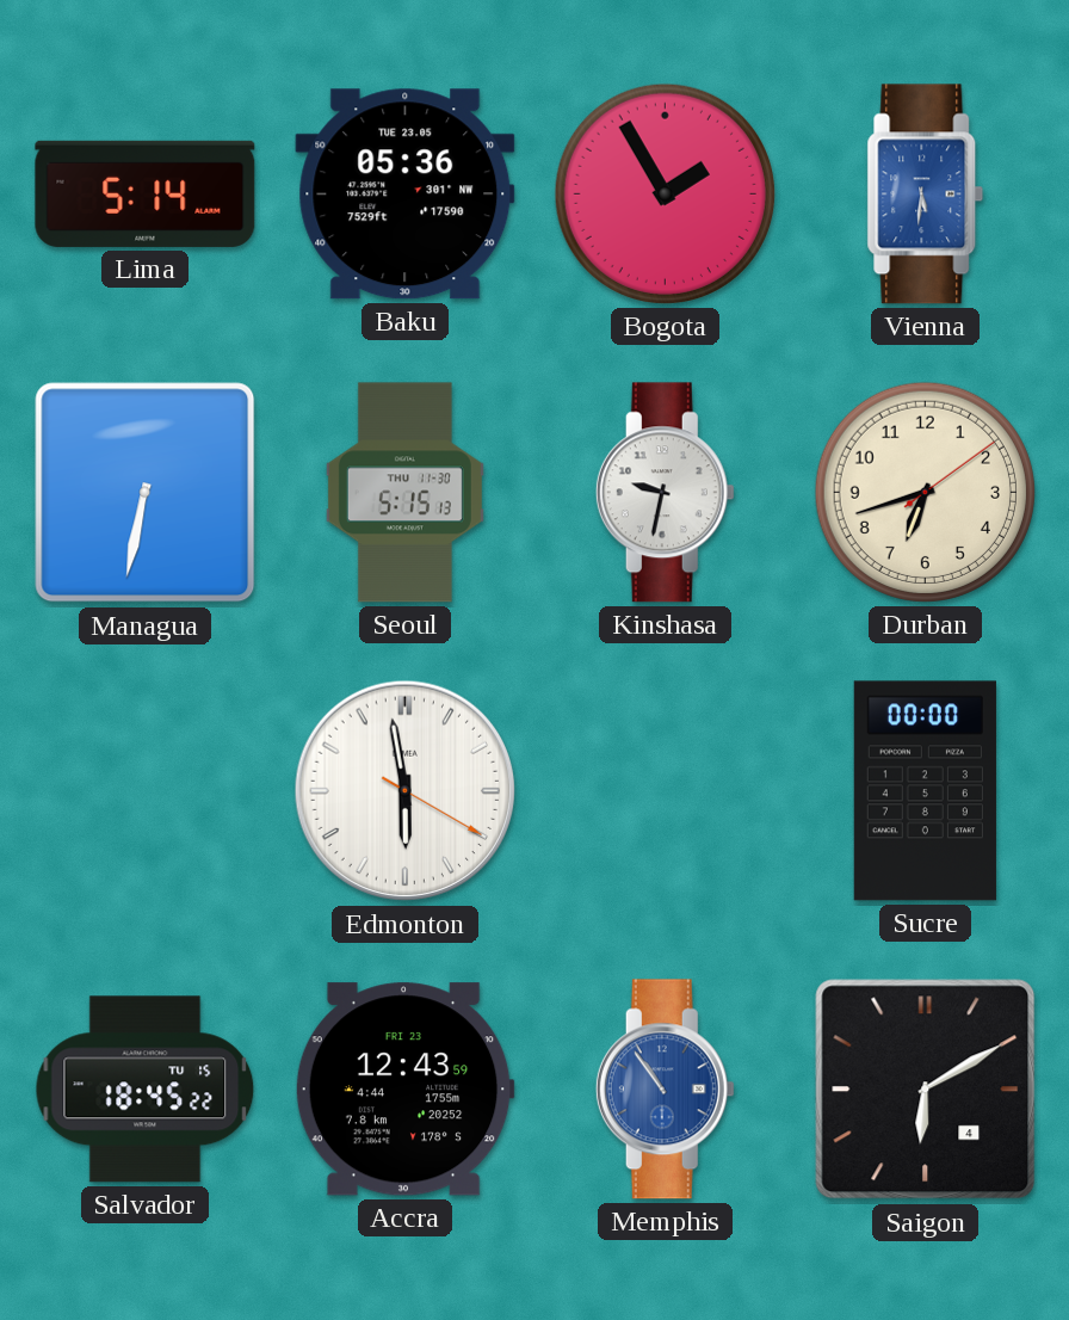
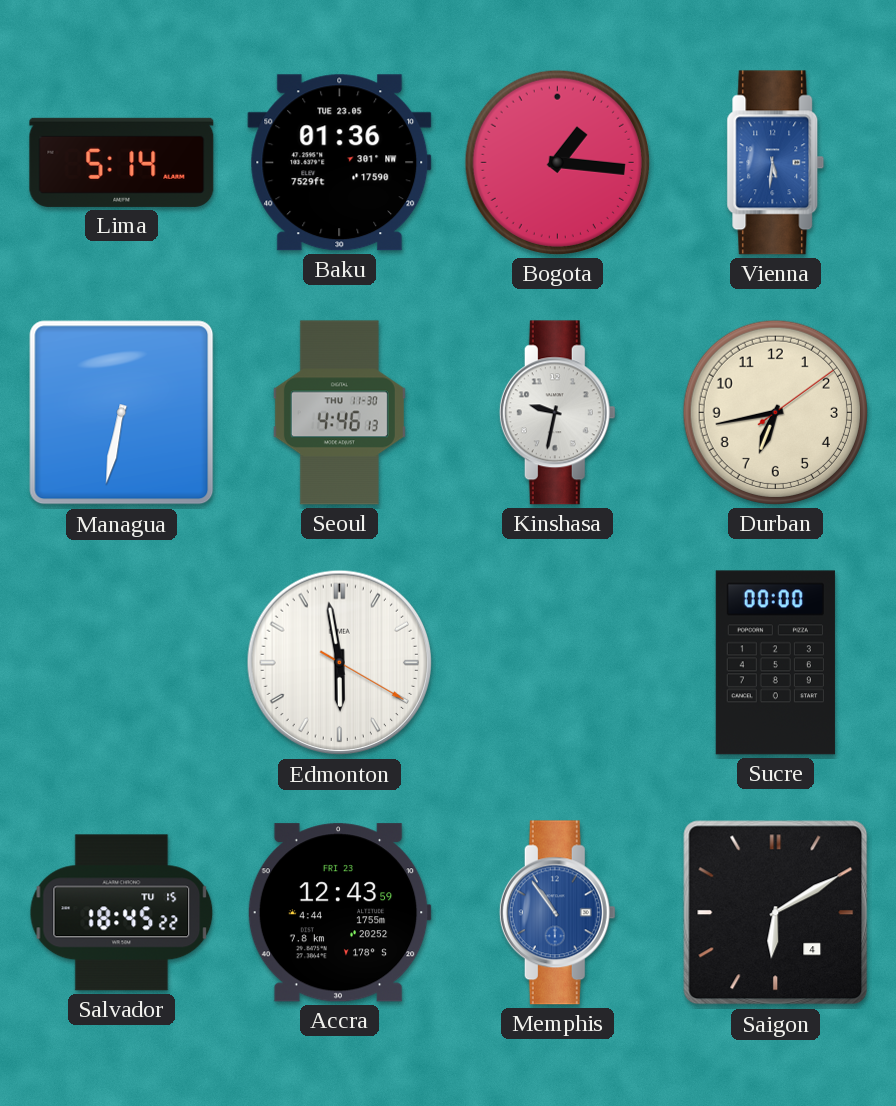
Baku: 05:36 -> 01:36
Bogota: 1:55 -> 1:16
Seoul: 5:15 -> 4:46
Durban: 6:42 -> 6:43
